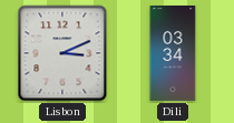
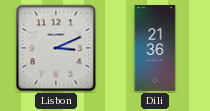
Dili: 03:34 -> 21:36
